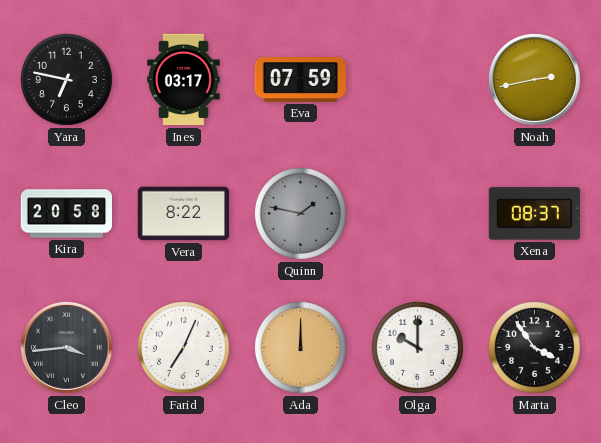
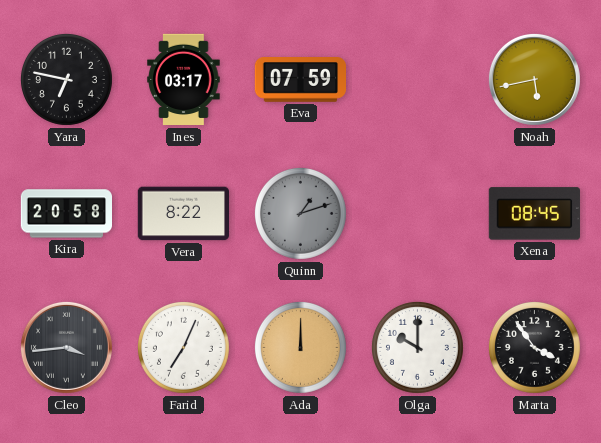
Noah: 2:43 -> 5:43
Quinn: 1:47 -> 1:12
Xena: 08:37 -> 08:45
